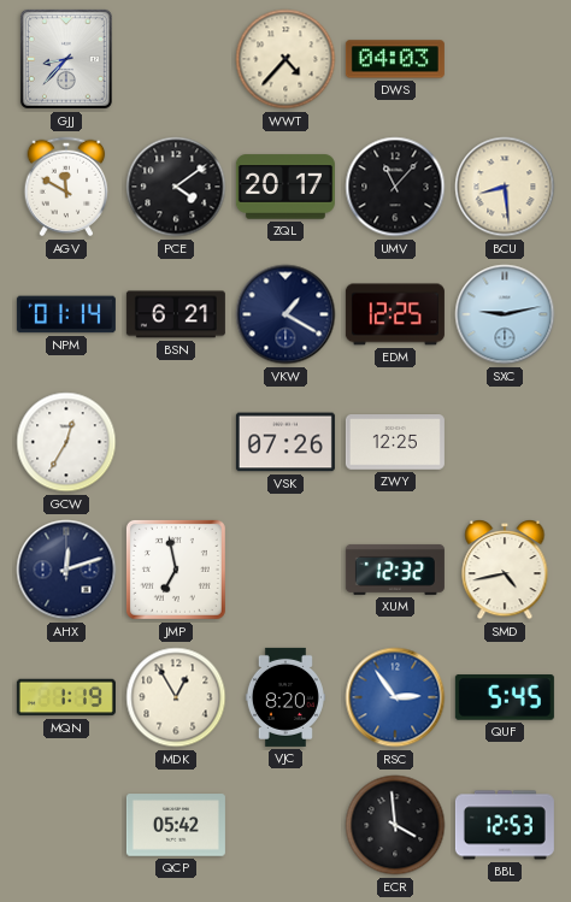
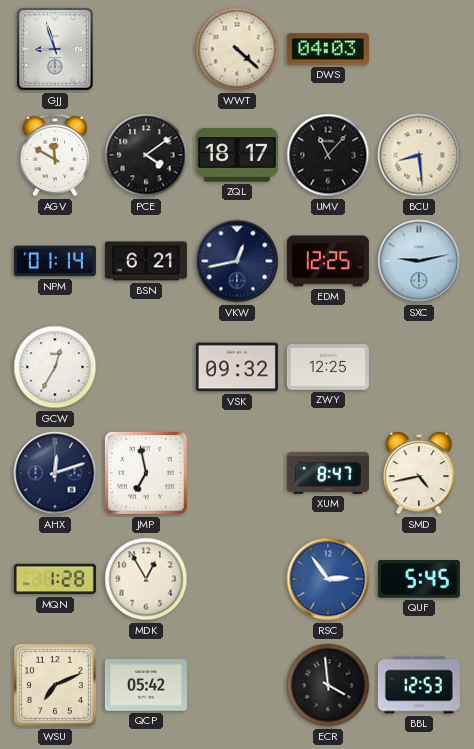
GJJ: 8:37 -> 8:57
WWT: 4:37 -> 4:22
ZQL: 20:17 -> 18:17
VKW: 1:20 -> 12:43
VSK: 07:26 -> 09:32
XUM: 12:32 -> 8:47
MQN: 1:19 -> 1:28
VJC: 8:20 -> none
WSU: none -> 7:11
